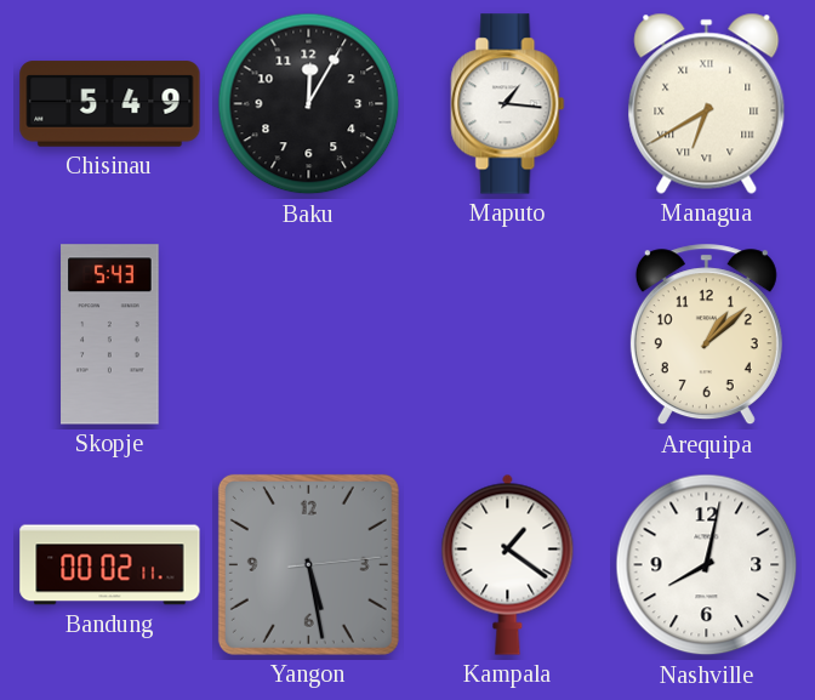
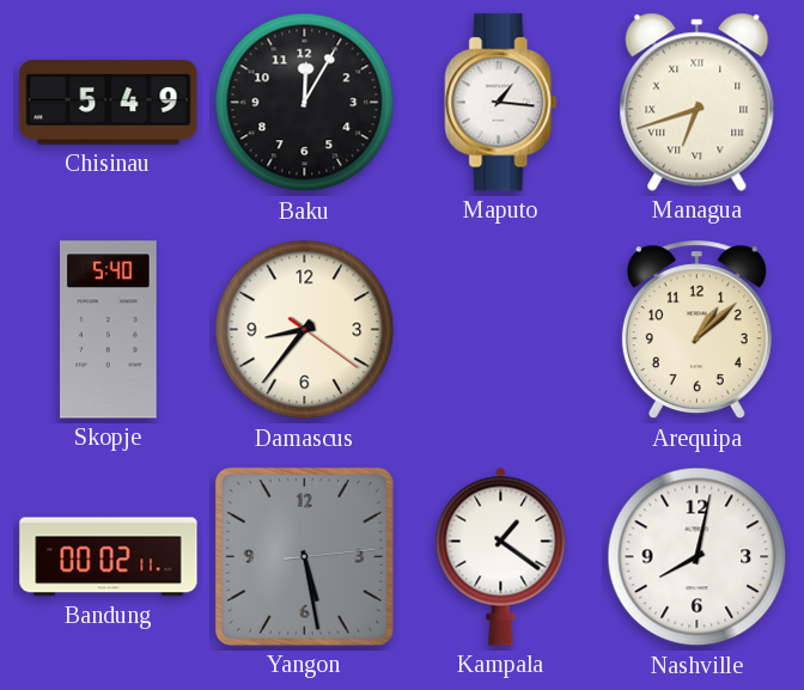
Managua: 6:40 -> 6:42
Skopje: 5:43 -> 5:40
Damascus: none -> 8:36
